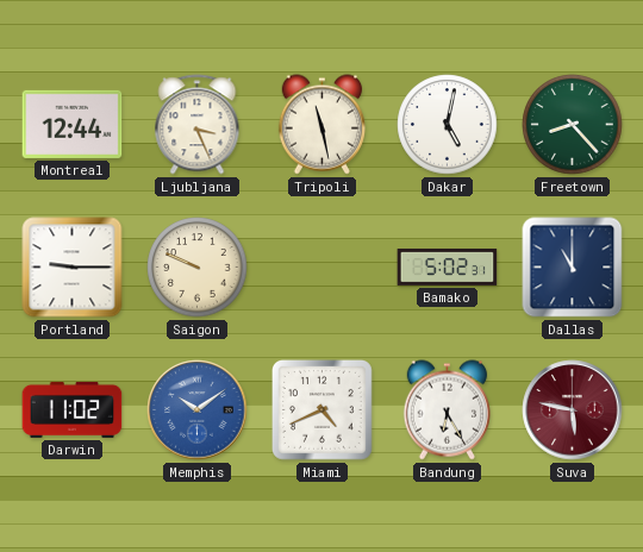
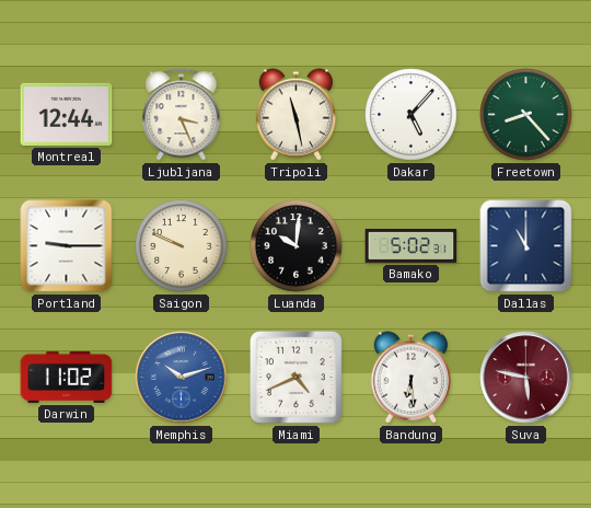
Dakar: 5:02 -> 5:07
Luanda: none -> 10:01
Memphis: 10:09 -> 10:12
Bandung: 6:25 -> 6:29
